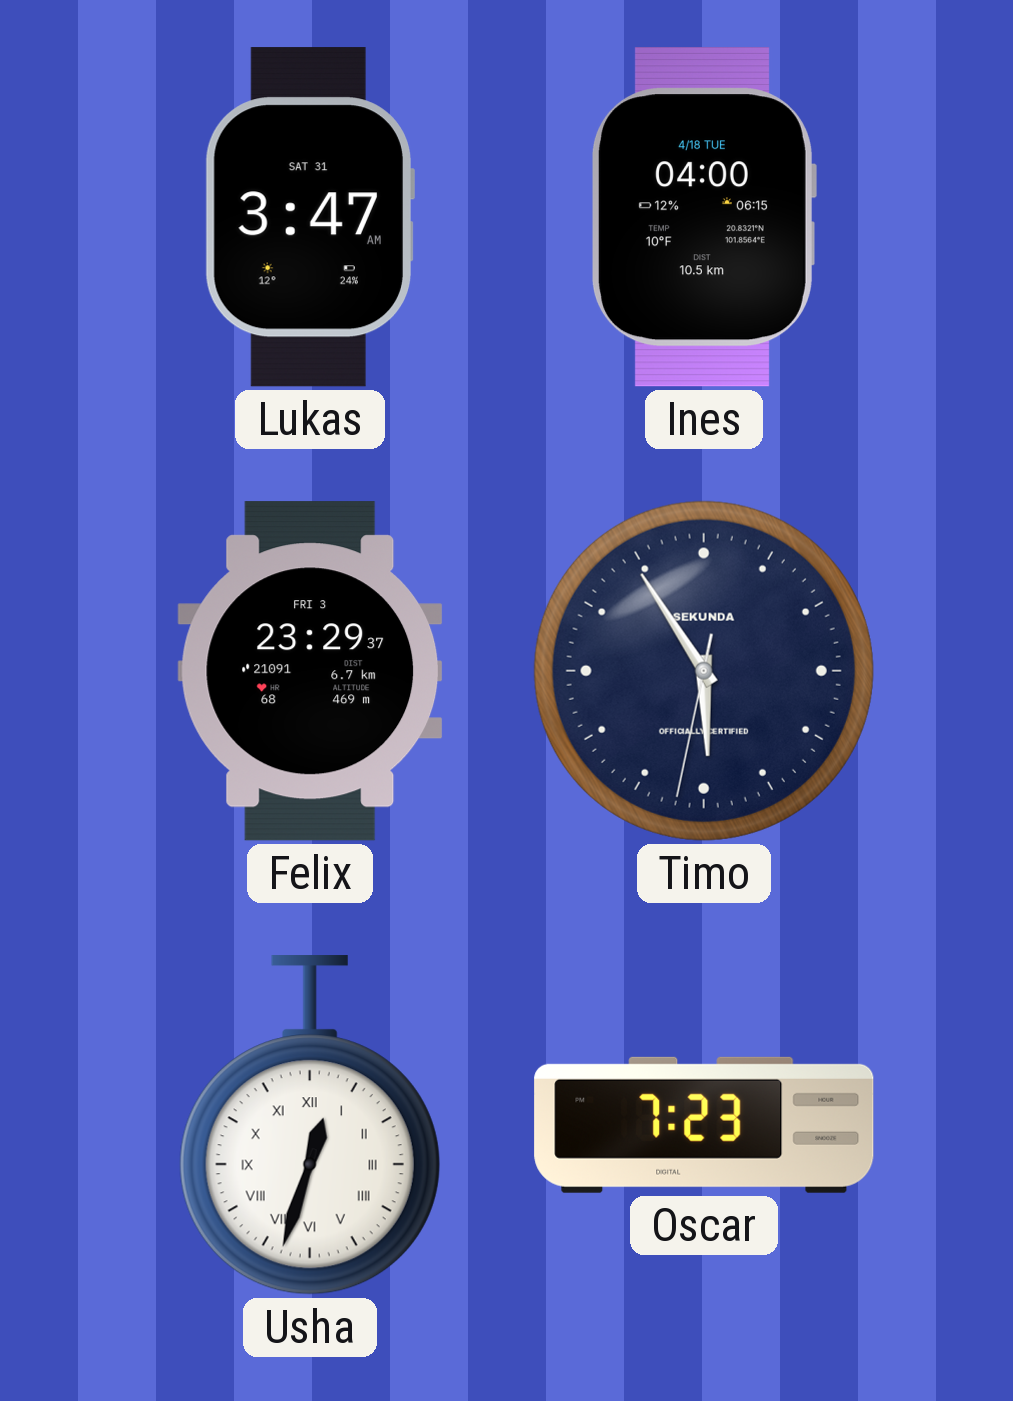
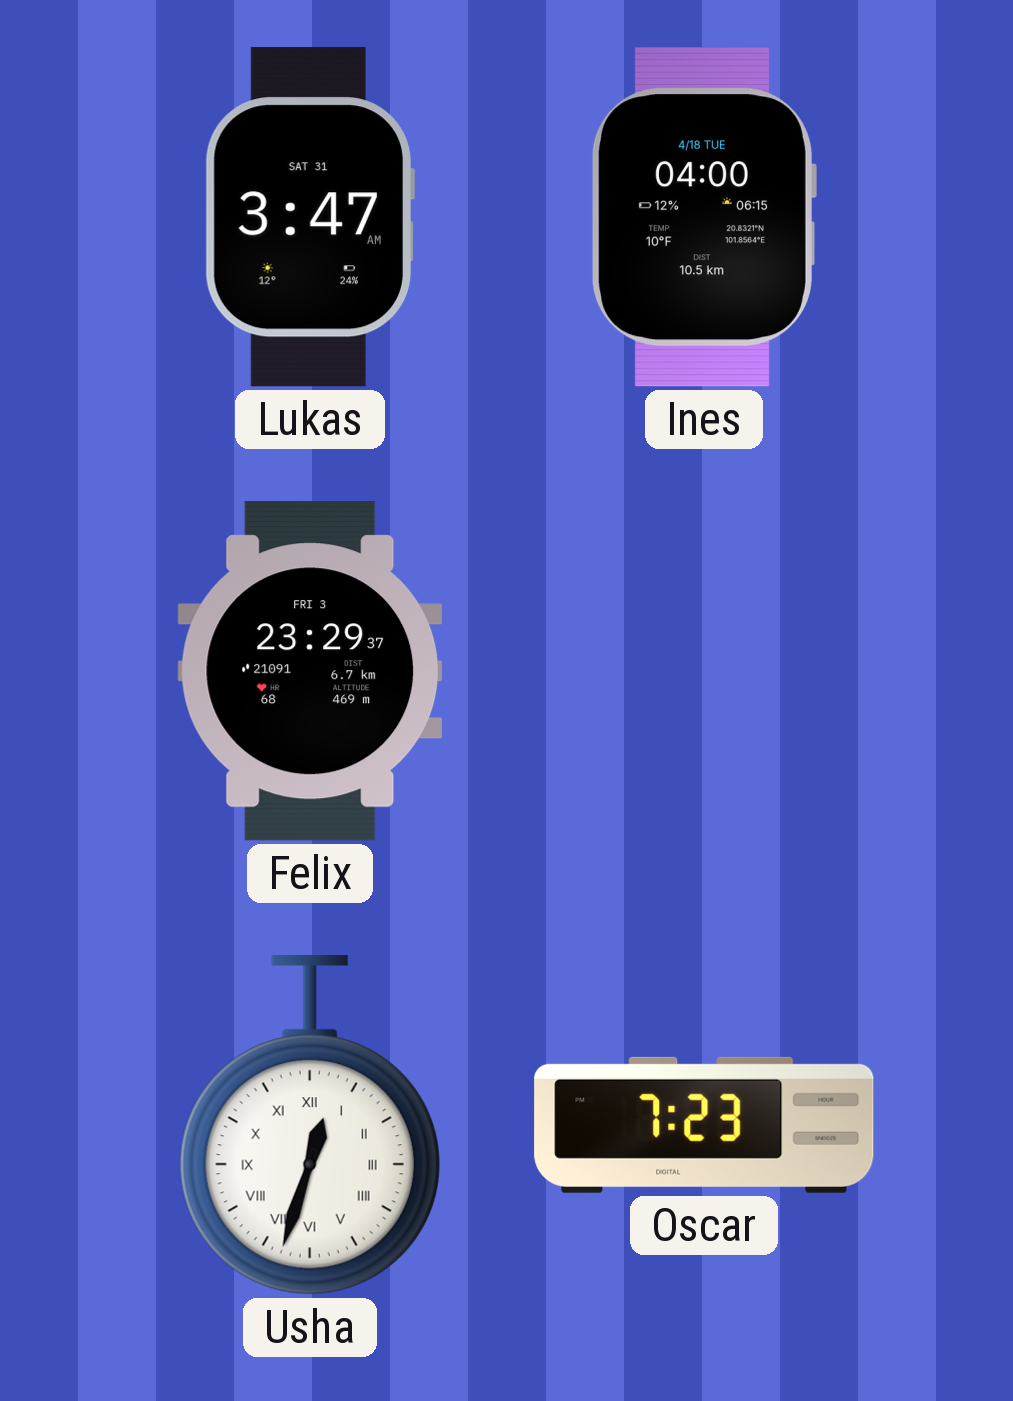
Timo: 5:54 -> none
